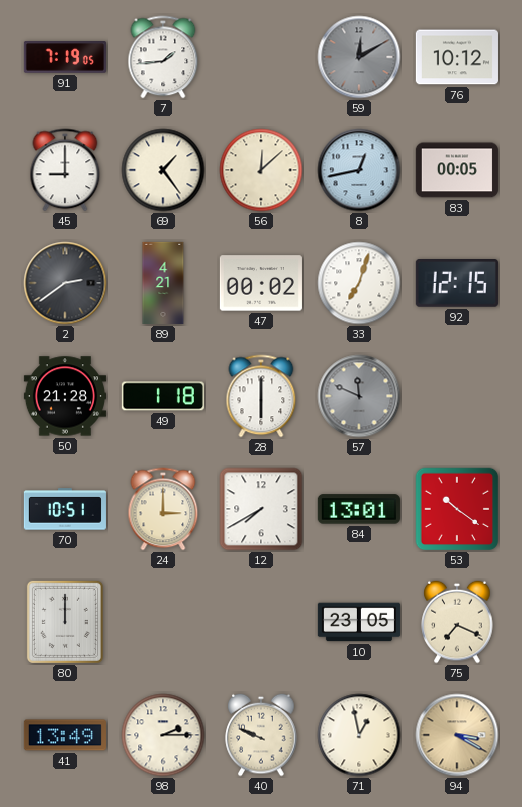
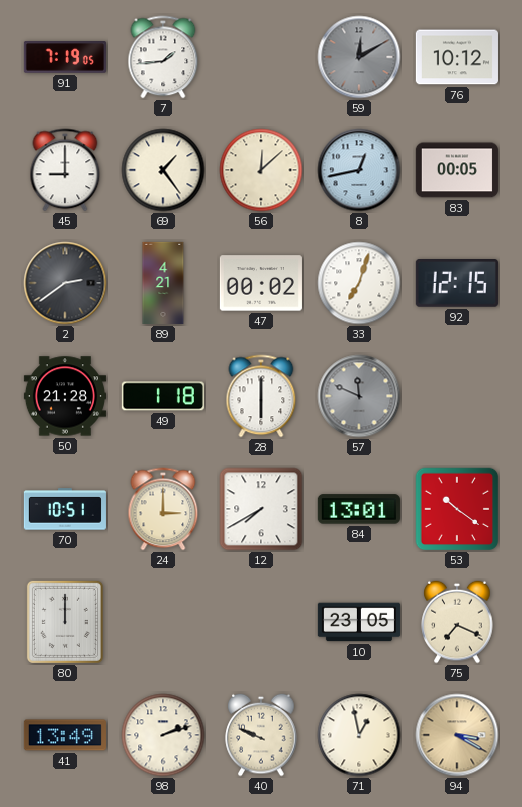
98: 2:15 -> 2:12
